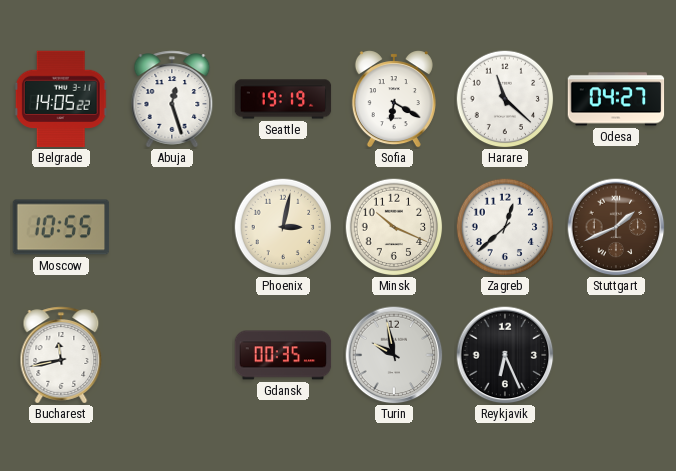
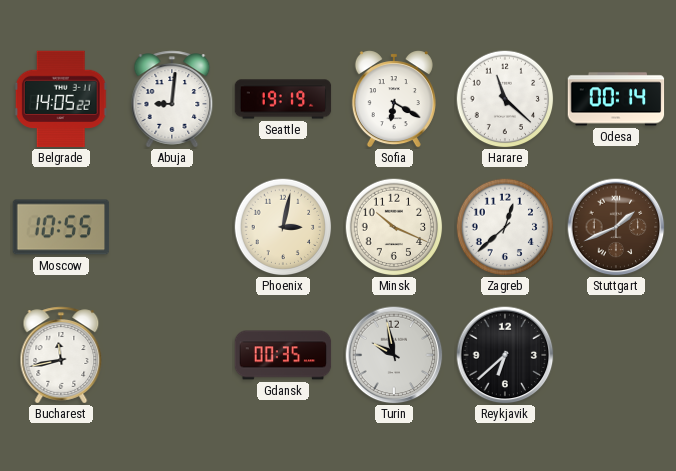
Abuja: 12:27 -> 9:01
Odesa: 04:27 -> 00:14
Reykjavik: 6:26 -> 6:38
